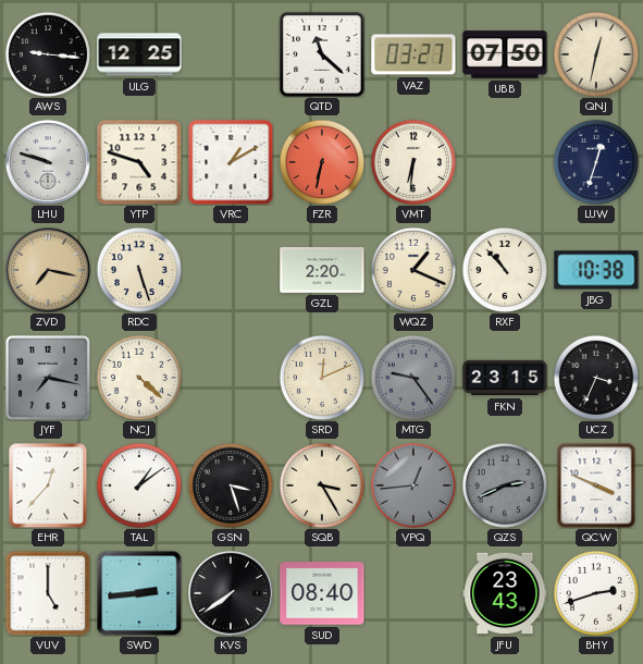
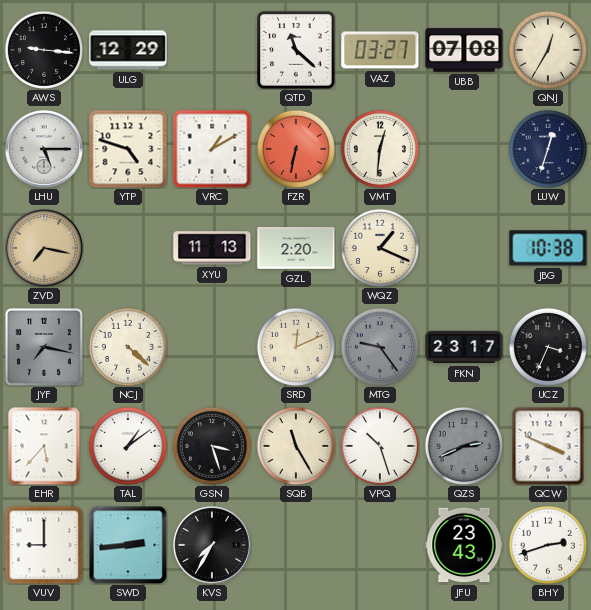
ULG: 12:25 -> 12:29
UBB: 07:50 -> 07:08
QNJ: 12:32 -> 12:35
LHU: 9:48 -> 5:15
VMT: 6:31 -> 12:31
RDC: 5:27 -> none
XYU: none -> 11:13
RXF: 10:53 -> none
FKN: 23:15 -> 23:17
EHR: 12:37 -> 5:37
SQB: 3:25 -> 11:25
VPQ: 12:44 -> 10:27
VPQ dial: grey -> white
VUV: 5:00 -> 9:00
KVS: 7:39 -> 7:35
SUD: 08:40 -> none
